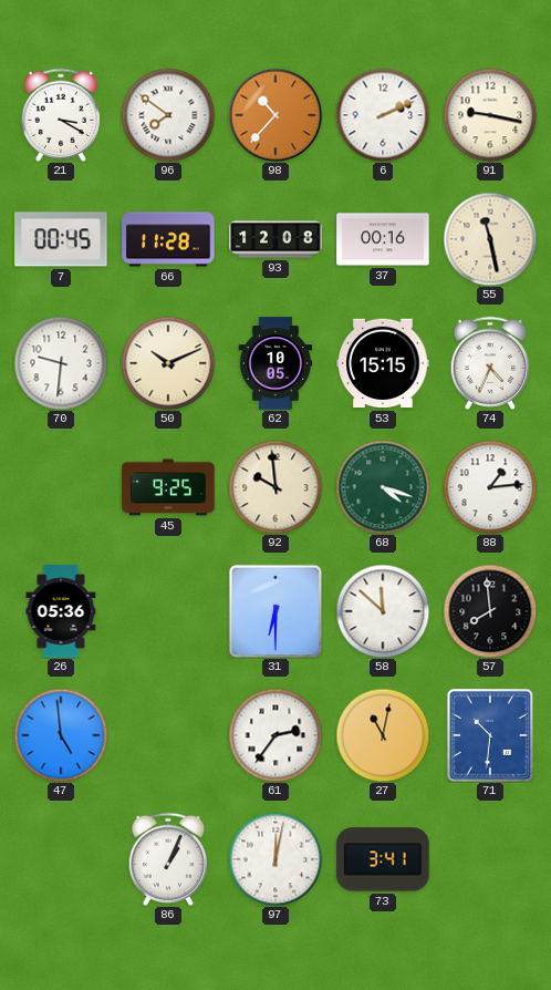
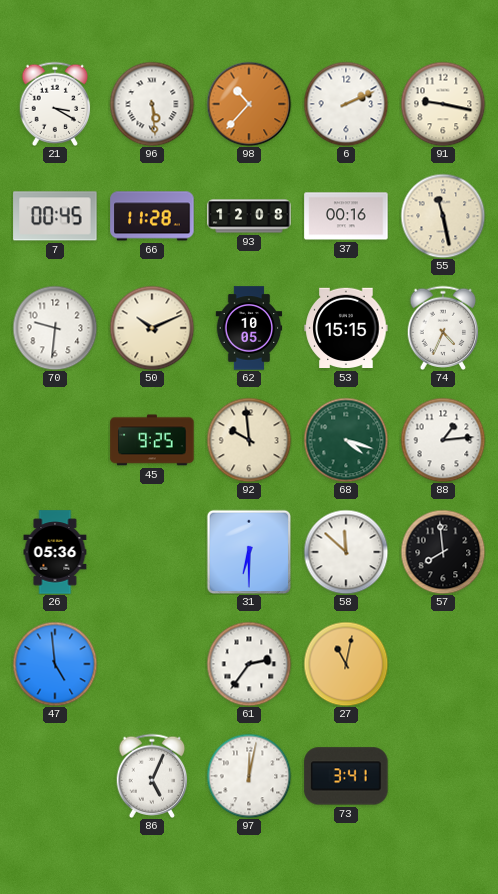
96: 7:51 -> 5:29
71: 10:31 -> none
86: 1:04 -> 5:04
